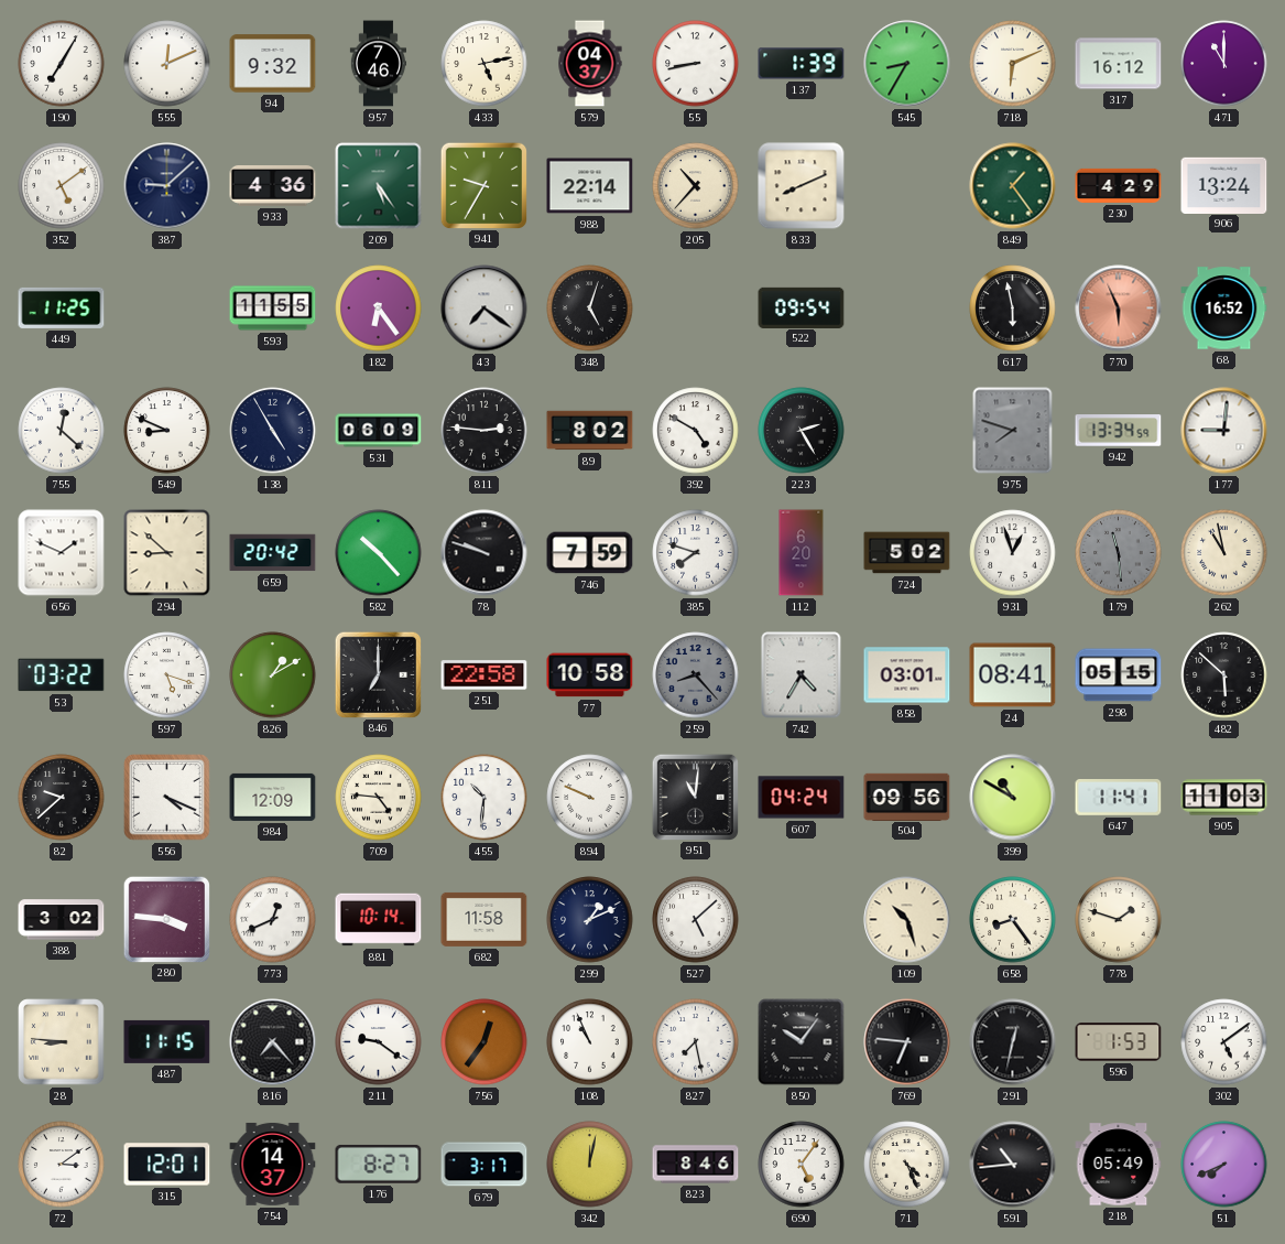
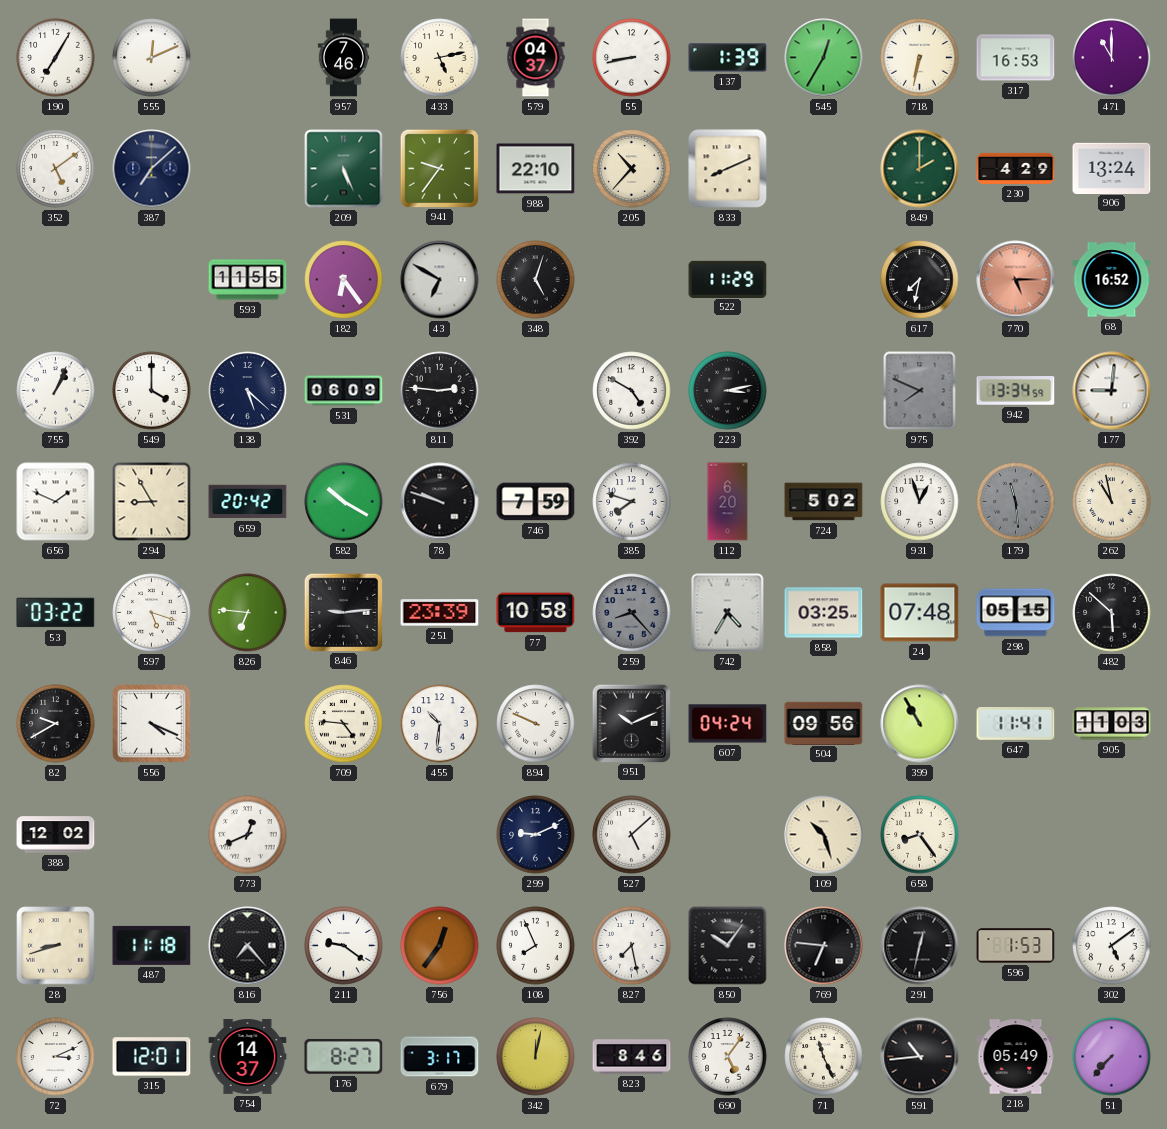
94: 9:32 -> none
545: 8:35 -> 12:35
718: 6:11 -> 6:32
317: 16:12 -> 16:53
387: 9:08 -> 7:08
933: 4:36 -> none
209: 5:24 -> 5:26
941: 9:35 -> 9:36
988: 22:14 -> 22:10
849: 1:24 -> 2:00
449: 11:25 -> none
43: 7:21 -> 6:50
522: 09:54 -> 11:29
617: 5:58 -> 7:32
770: 5:56 -> 5:15
755: 12:22 -> 1:04
549: 8:49 -> 4:00
138: 4:55 -> 5:22
89: 8:02 -> none
223: 2:25 -> 3:13
975: 7:48 -> 7:49
294: 8:52 -> 8:55
582: 10:23 -> 10:20
826: 1:10 -> 6:46
846: 7:00 -> 9:14
251: 22:58 -> 23:39
858: 03:01 -> 03:25
24: 08:41 -> 07:48
82: 9:38 -> 9:40
984: 12:09 -> none
951: 11:01 -> 10:11
399: 10:50 -> 10:55
388: 3:02 -> 12:02
280: 3:46 -> none
881: 10:14 -> none
682: 11:58 -> none
299: 1:11 -> 9:11
778: 1:48 -> none
28: 8:46 -> 8:42
487: 11:15 -> 11:18
108: 10:56 -> 7:56
72: 3:09 -> 3:11
71: 4:26 -> 11:26
51: 7:41 -> 7:37
